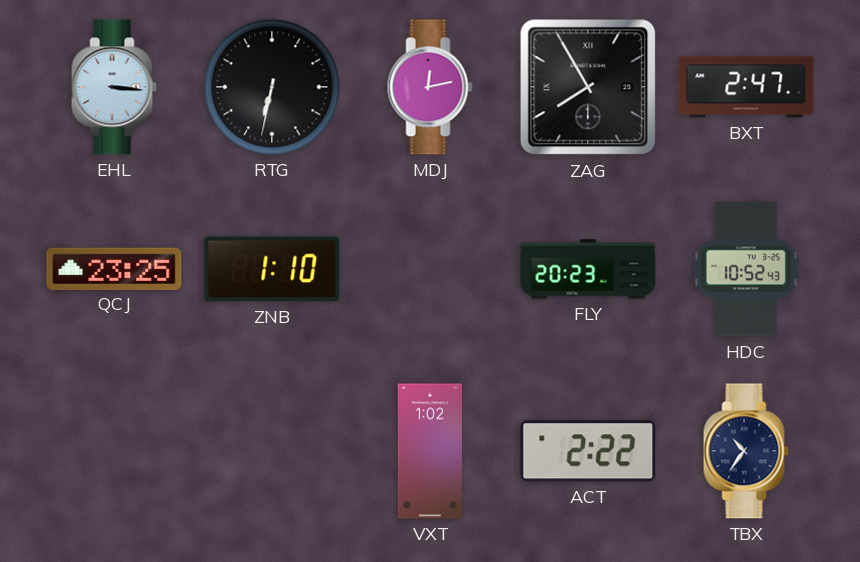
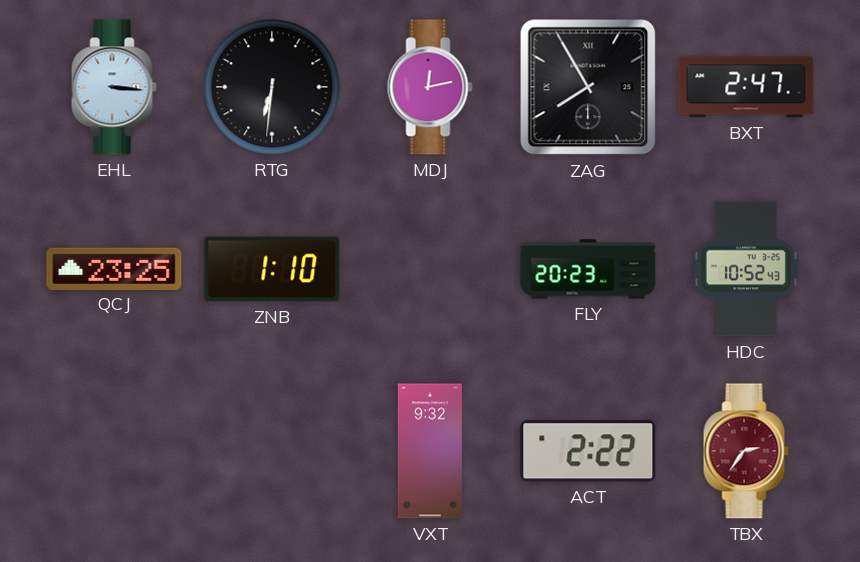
RTG: 6:32 -> 6:31
VXT: 1:02 -> 9:32
TBX: 10:36 -> 2:36
TBX dial: navy -> burgundy
